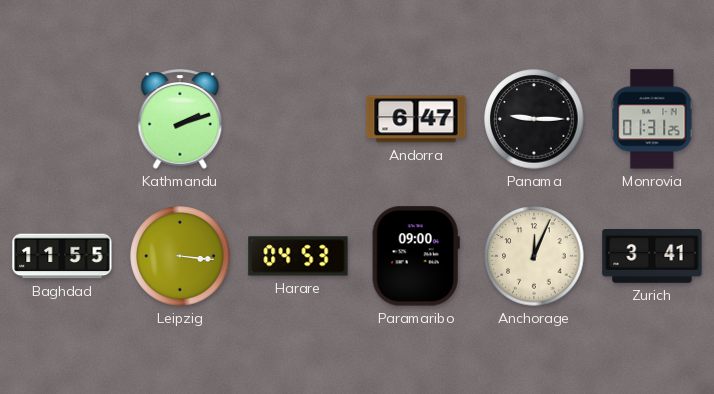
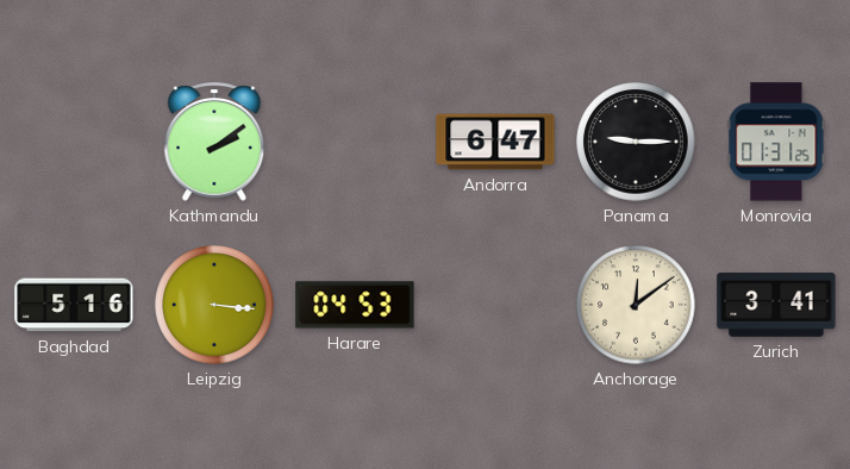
Kathmandu: 2:12 -> 2:09
Baghdad: 11:55 -> 5:16
Paramaribo: 09:00 -> none
Anchorage: 12:04 -> 12:09
